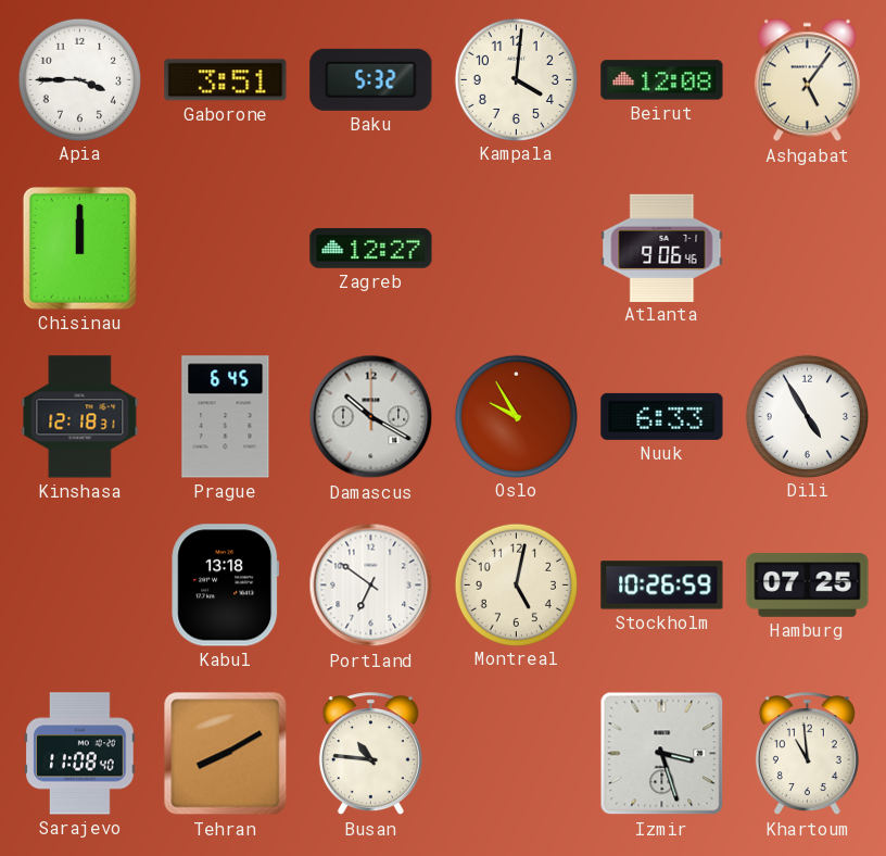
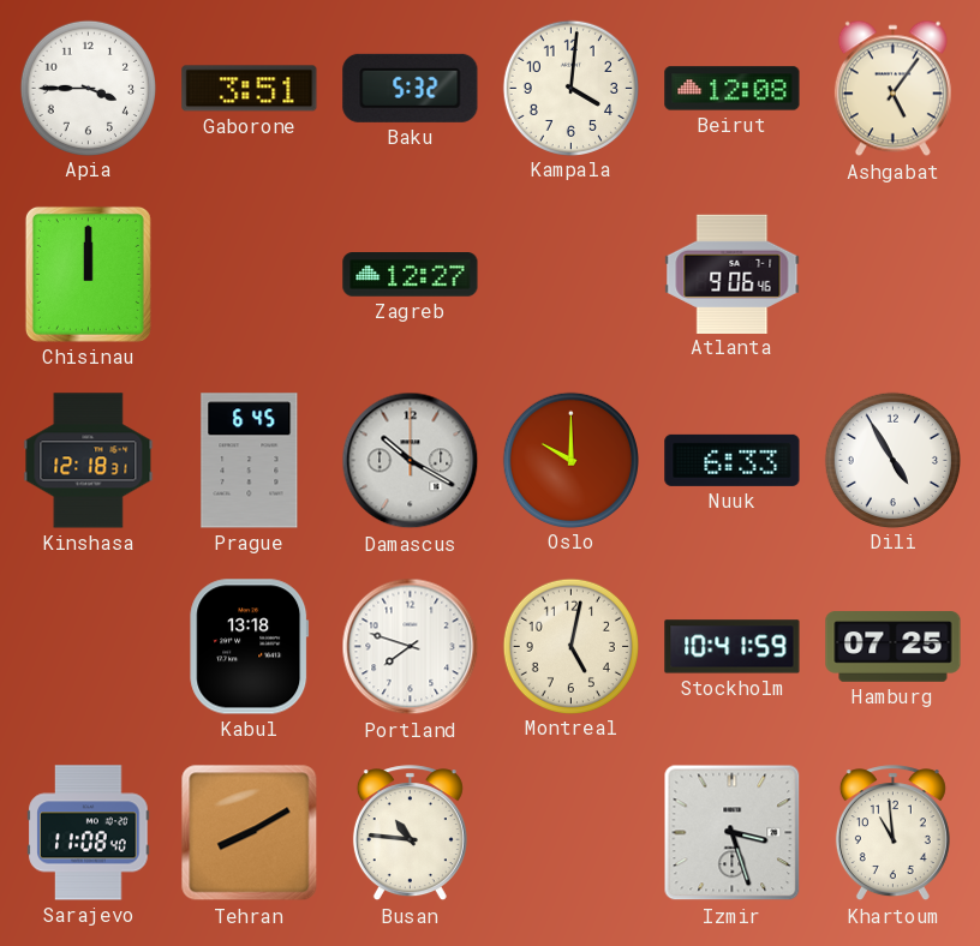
Oslo: 9:55 -> 10:00
Portland: 6:51 -> 7:48
Stockholm: 10:26 -> 10:41
